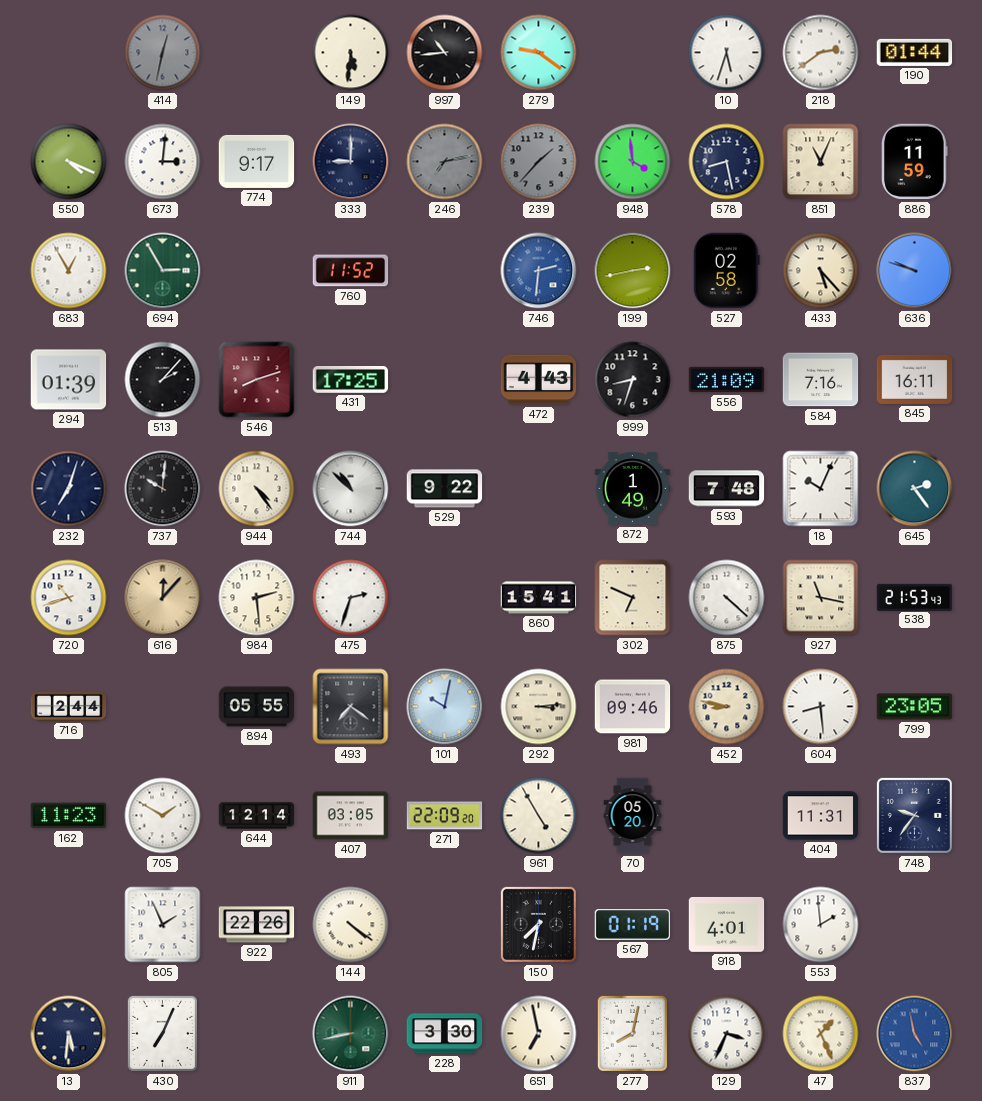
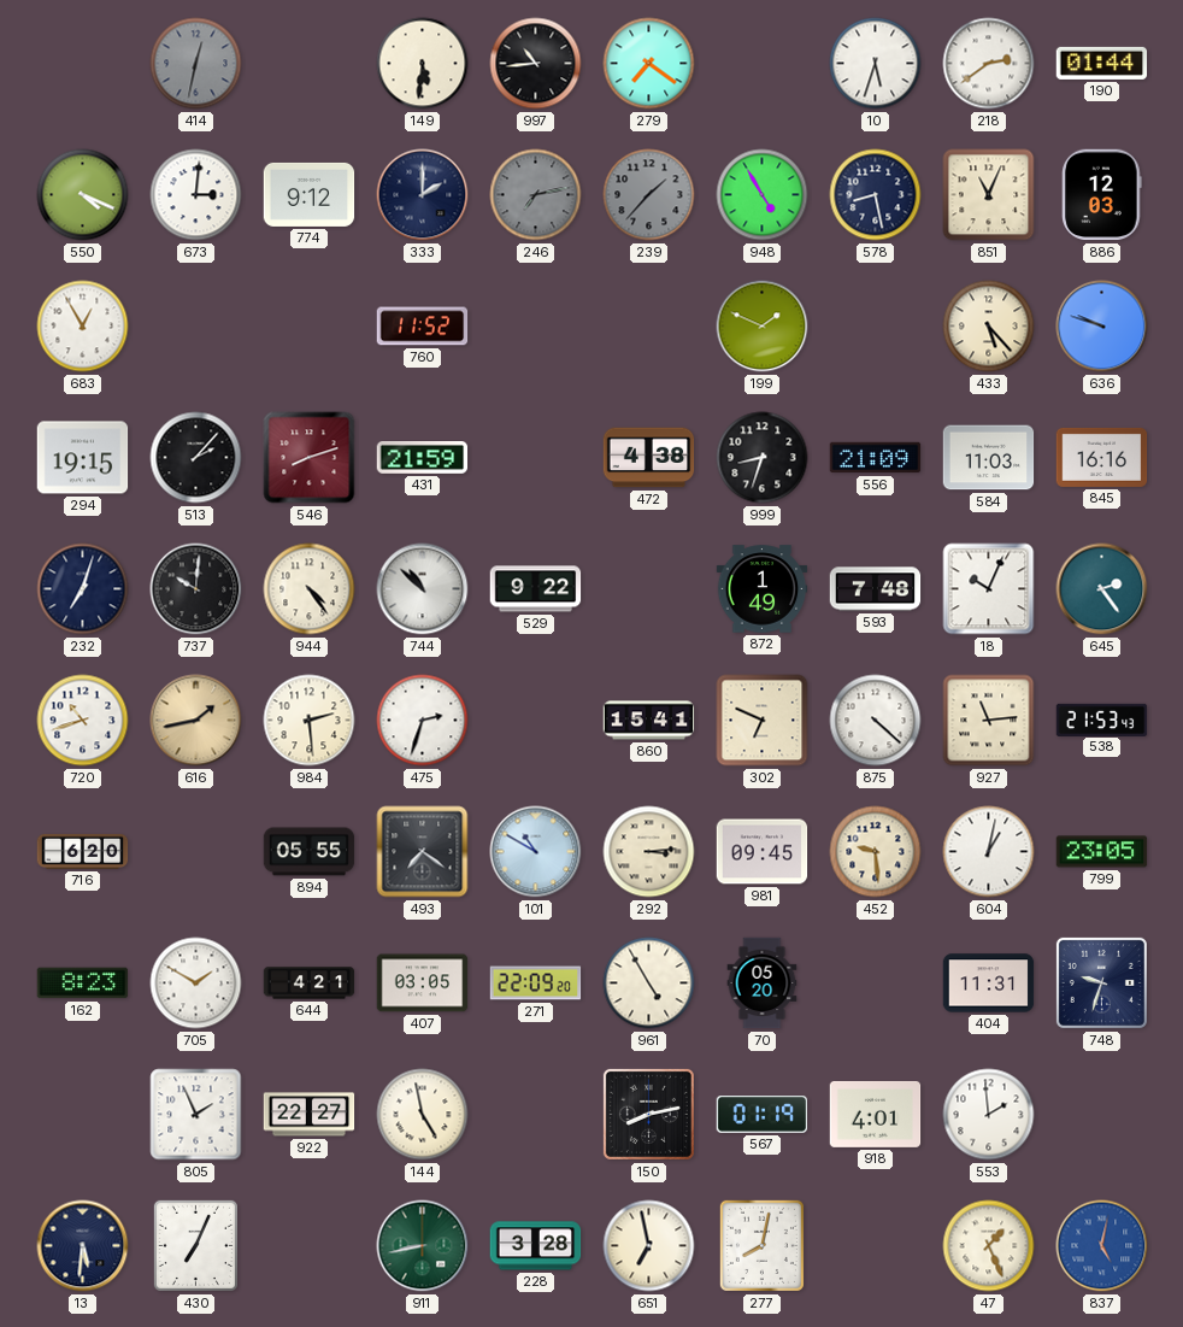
279: 9:21 -> 7:21
774: 9:17 -> 9:12
333: 9:00 -> 2:00
948: 3:59 -> 4:55
886: 11:59 -> 12:03
694: 2:55 -> none
746: 2:31 -> none
199: 2:43 -> 1:49
527: 02:58 -> none
294: 01:39 -> 19:15
431: 17:25 -> 21:59
472: 4:43 -> 4:38
584: 7:16 -> 11:03
845: 16:11 -> 16:16
616: 12:07 -> 1:43
927: 11:17 -> 11:14
716: 2:44 -> 6:20
101: 10:02 -> 10:50
981: 09:46 -> 09:45
452: 8:47 -> 9:29
604: 8:29 -> 1:02
162: 11:23 -> 8:23
644: 12:14 -> 4:21
748: 9:36 -> 9:33
922: 22:26 -> 22:27
144: 4:21 -> 4:58
150: 7:32 -> 8:13
228: 3:30 -> 3:28
129: 3:34 -> none
837: 4:58 -> 5:02
